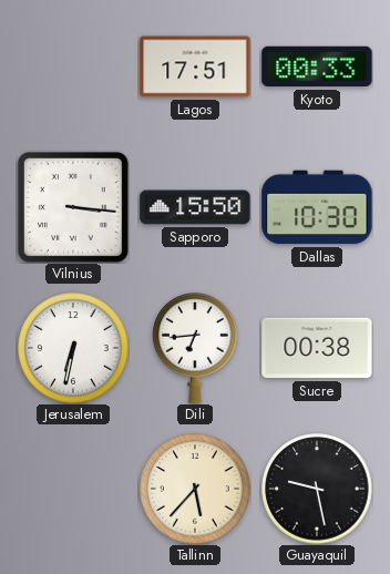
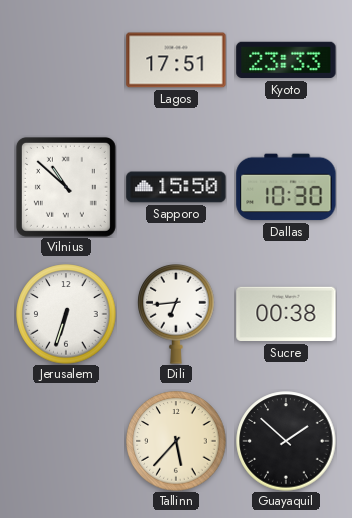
Kyoto: 00:33 -> 23:33
Vilnius: 3:16 -> 10:52
Jerusalem: 6:32 -> 6:33
Guayaquil: 9:28 -> 1:52
